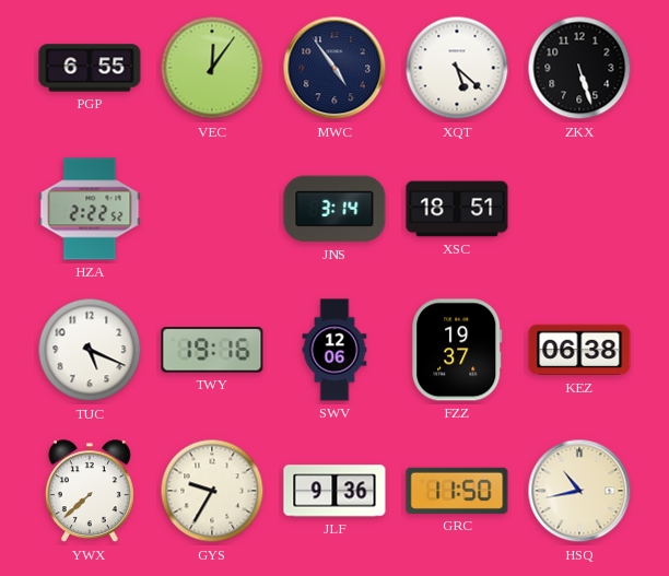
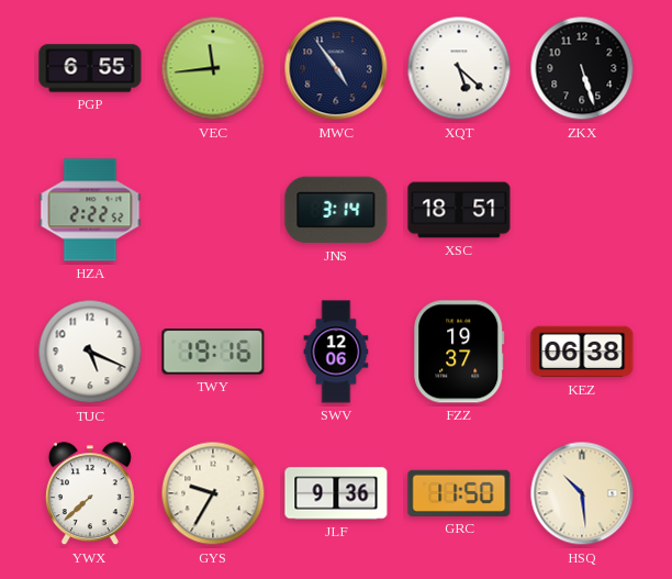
VEC: 12:06 -> 11:44
HSQ: 10:43 -> 10:29
